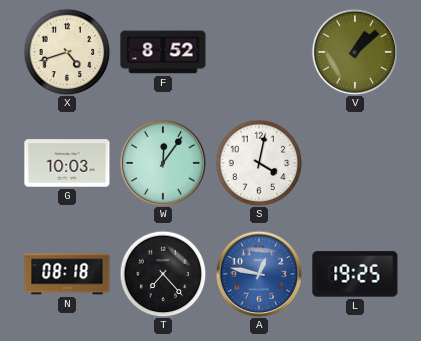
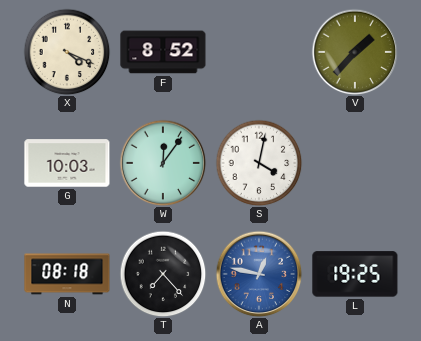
X: 4:42 -> 4:19
V: 1:08 -> 1:37
